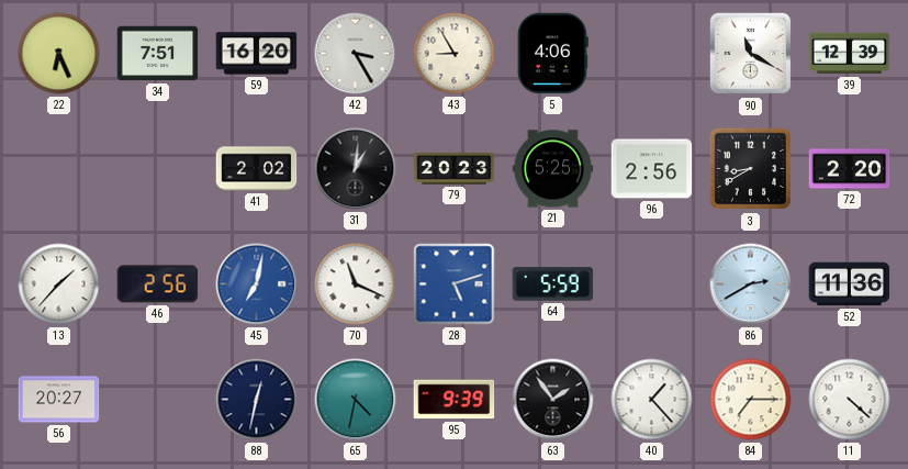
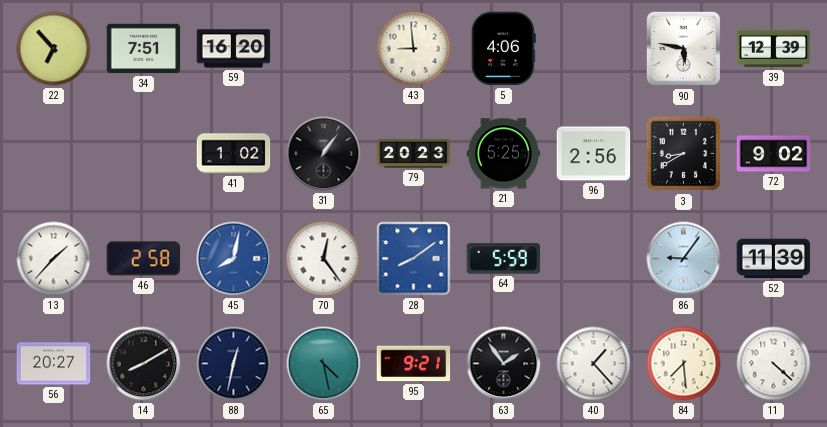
22: 6:26 -> 6:53
42: 3:25 -> none
43: 8:55 -> 8:59
90: 11:20 -> 5:47
41: 2:02 -> 1:02
31: 1:01 -> 1:06
72: 2:20 -> 9:02
46: 2:56 -> 2:58
45: 7:02 -> 8:02
70: 11:19 -> 12:24
28: 5:12 -> 8:09
86: 2:40 -> 9:06
52: 11:36 -> 11:39
14: none -> 8:10
65: 4:32 -> 4:28
95: 9:39 -> 9:21
84: 7:15 -> 7:29
